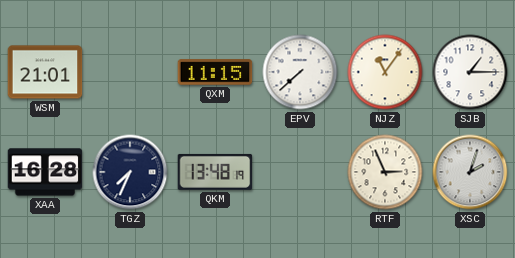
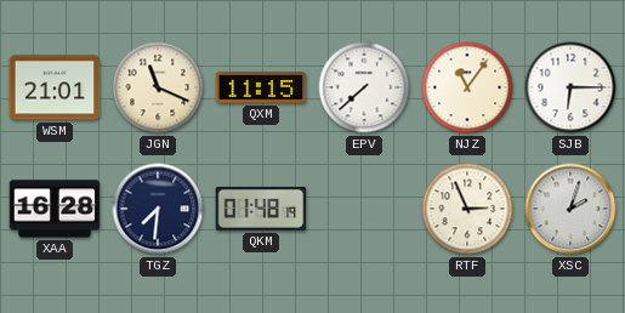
JGN: none -> 11:19
SJB: 1:15 -> 6:15
TGZ: 7:34 -> 7:31
QKM: 13:48 -> 01:48
